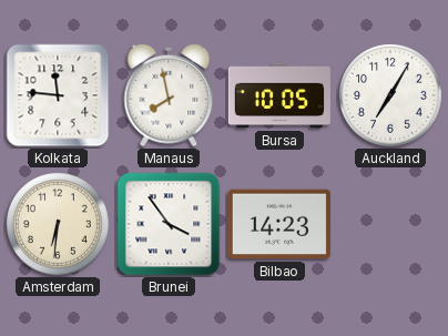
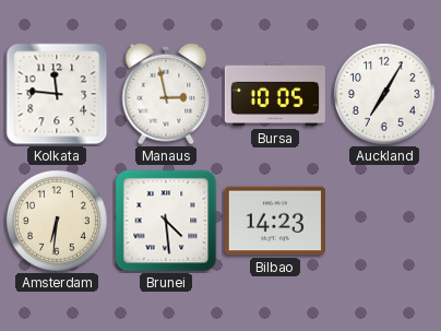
Manaus: 7:58 -> 2:58
Brunei: 3:54 -> 4:29
